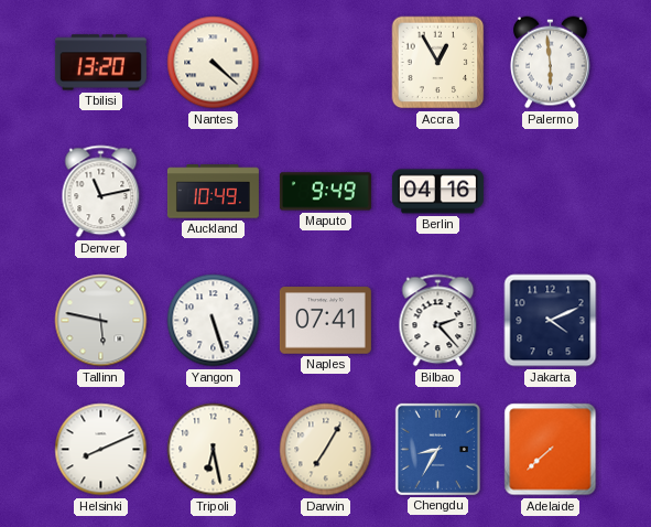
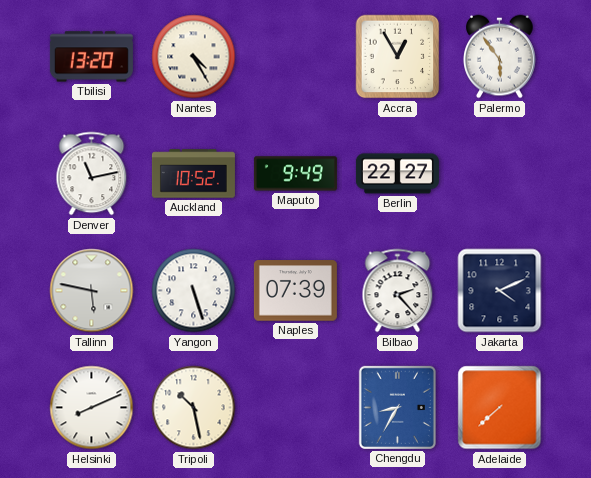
Nantes: 4:22 -> 4:25
Palermo: 5:59 -> 5:54
Auckland: 10:49 -> 10:52
Berlin: 04:16 -> 22:27
Naples: 07:41 -> 07:39
Tripoli: 6:28 -> 10:28
Darwin: 7:05 -> none
